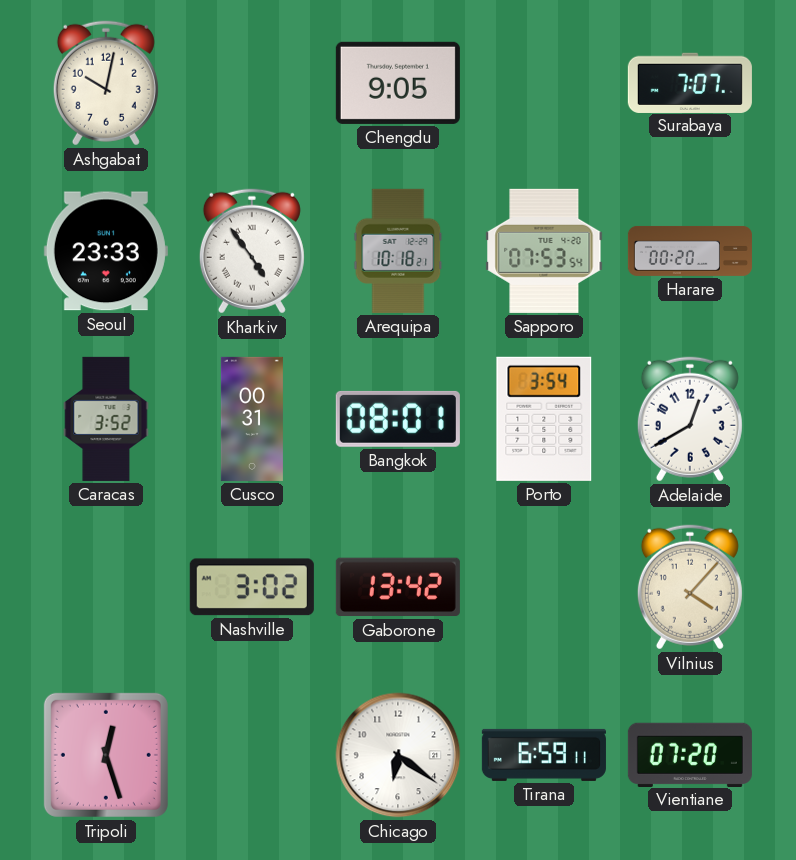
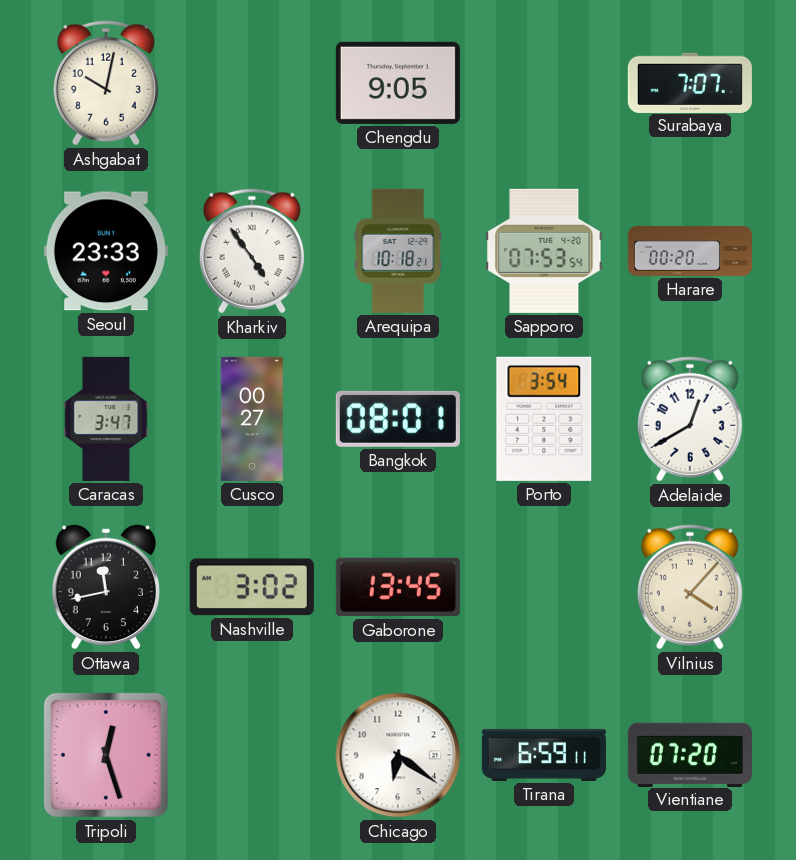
Caracas: 3:52 -> 3:47
Cusco: 00:31 -> 00:27
Ottawa: none -> 11:43
Gaborone: 13:42 -> 13:45
